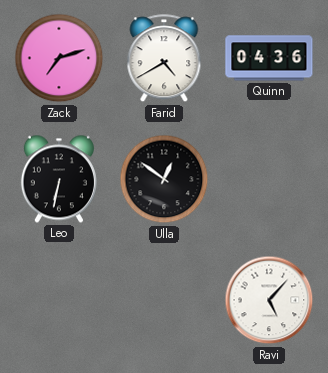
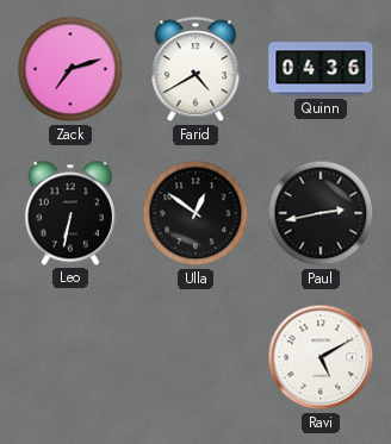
Paul: none -> 2:43
Ravi: 5:07 -> 5:10
